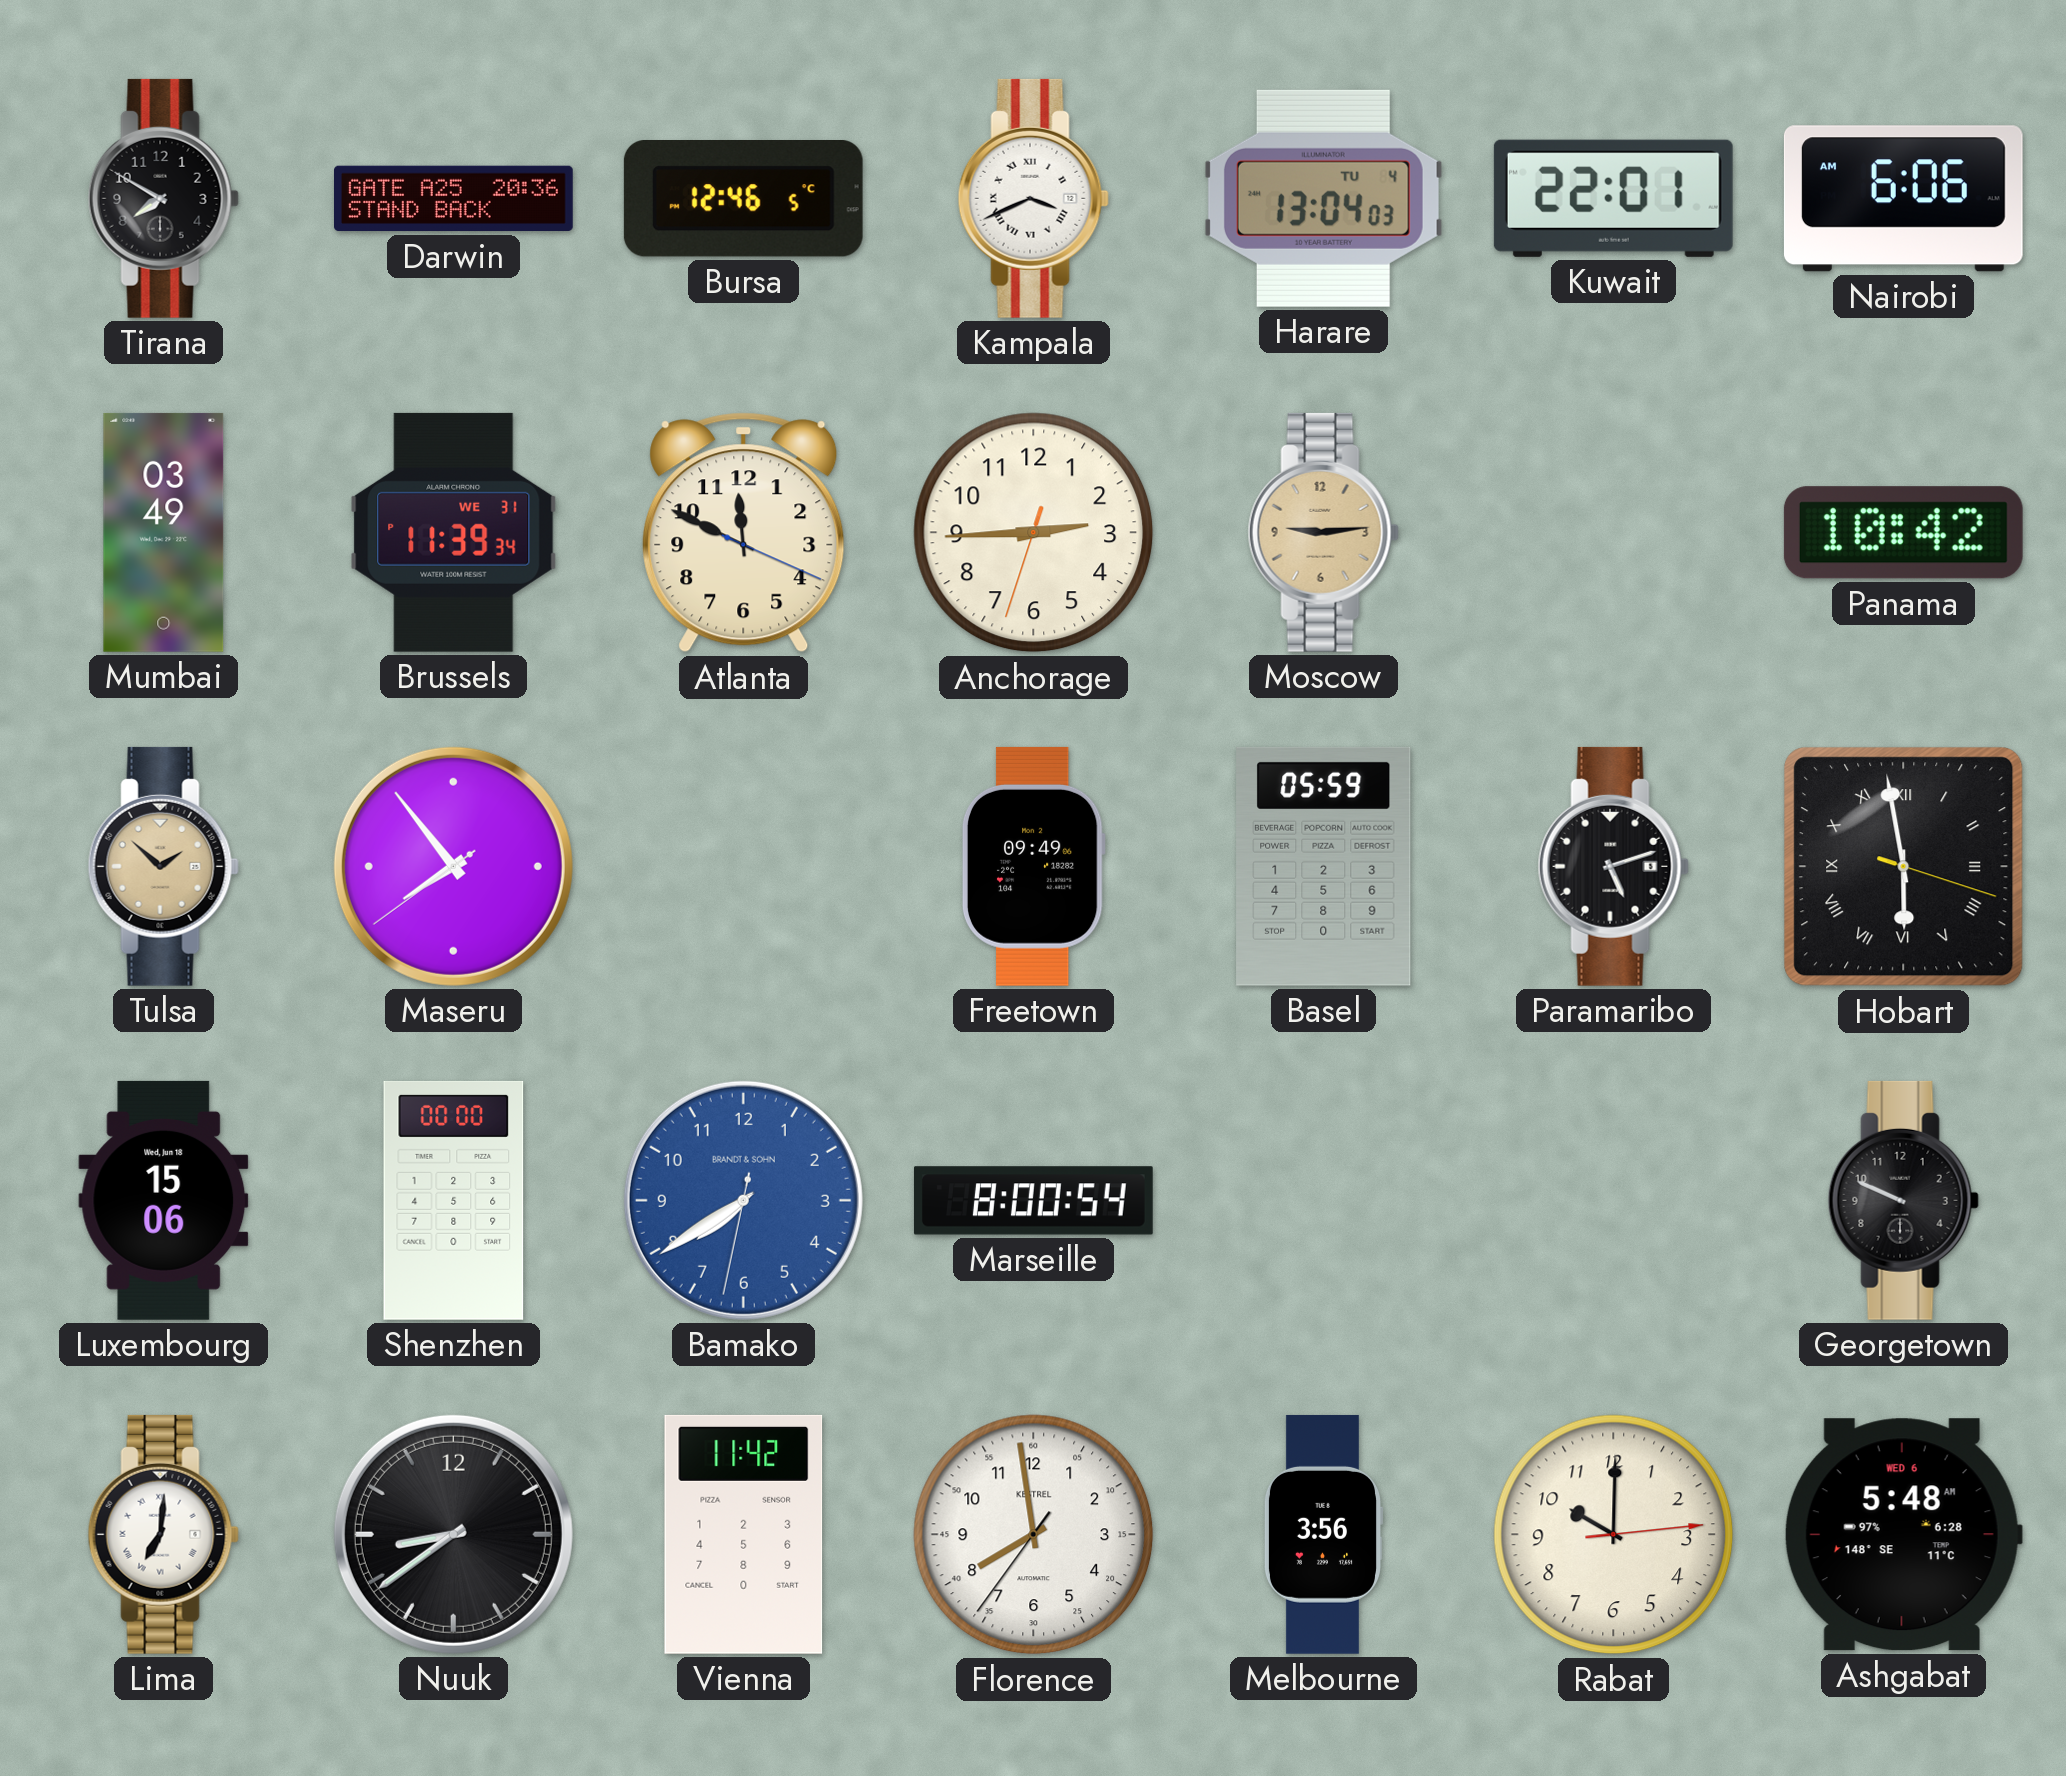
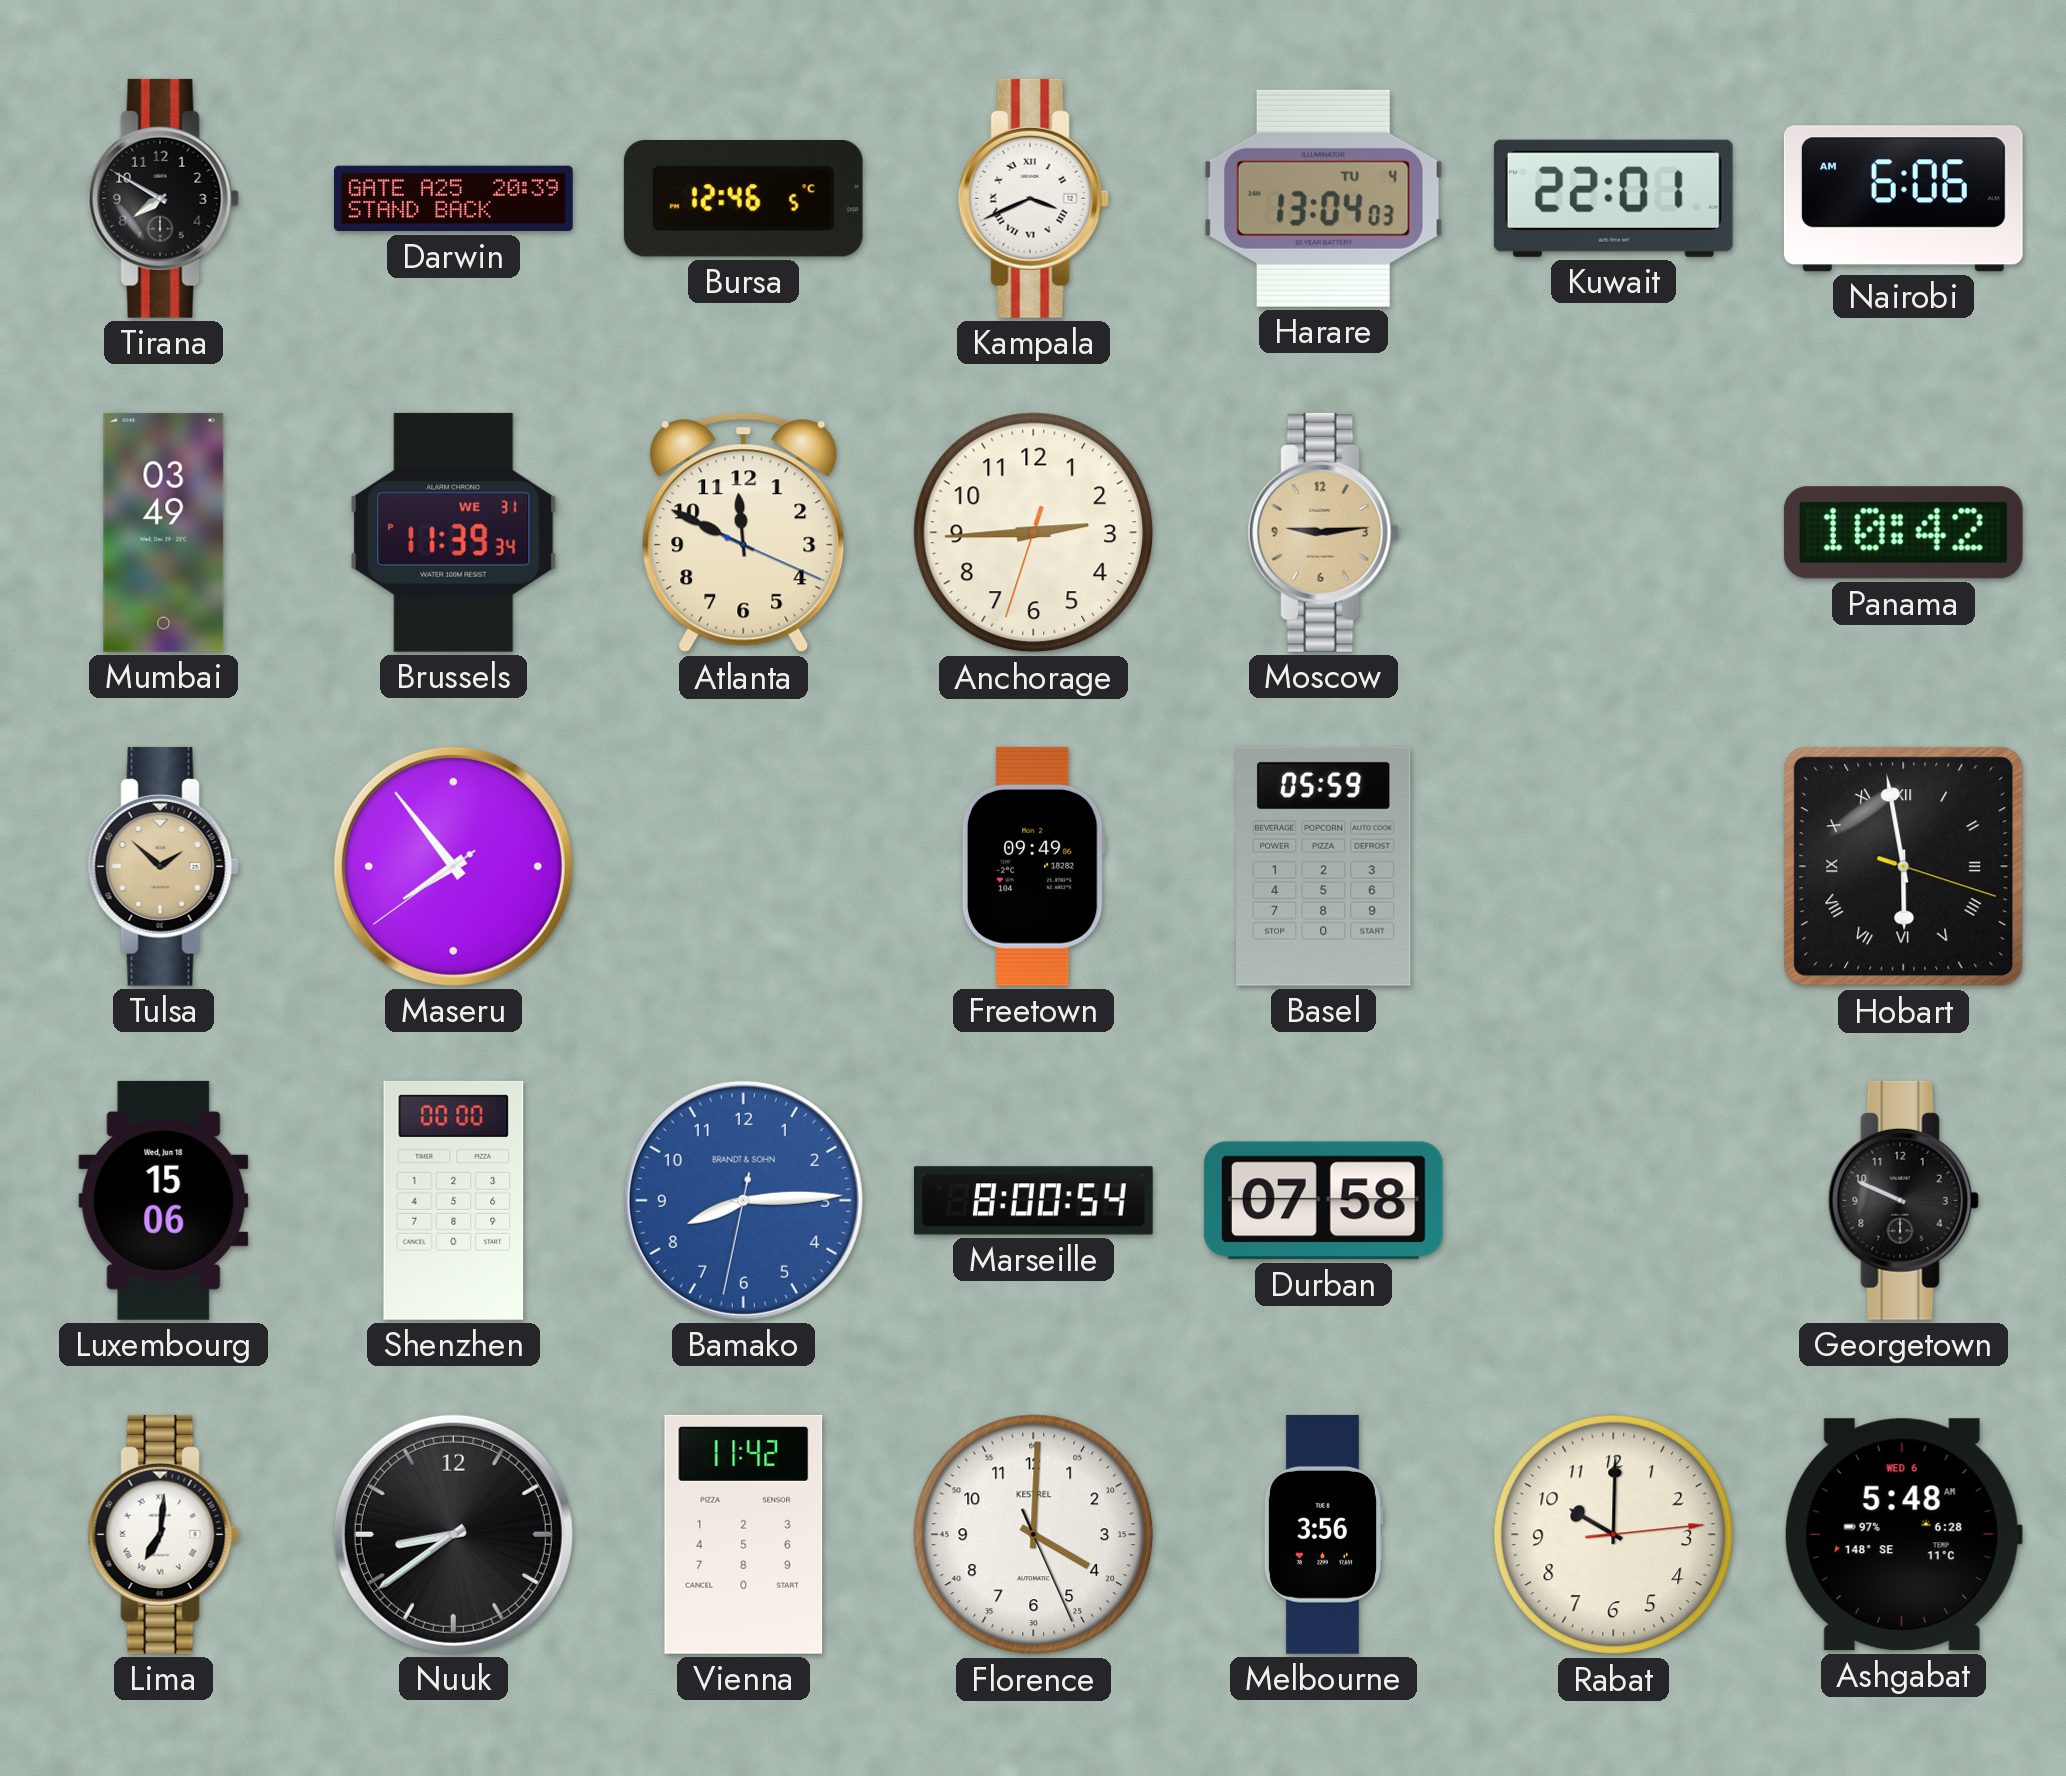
Darwin: 20:36 -> 20:39
Paramaribo: 5:12 -> none
Bamako: 7:39 -> 8:14
Durban: none -> 07:58
Florence: 7:58 -> 4:00
